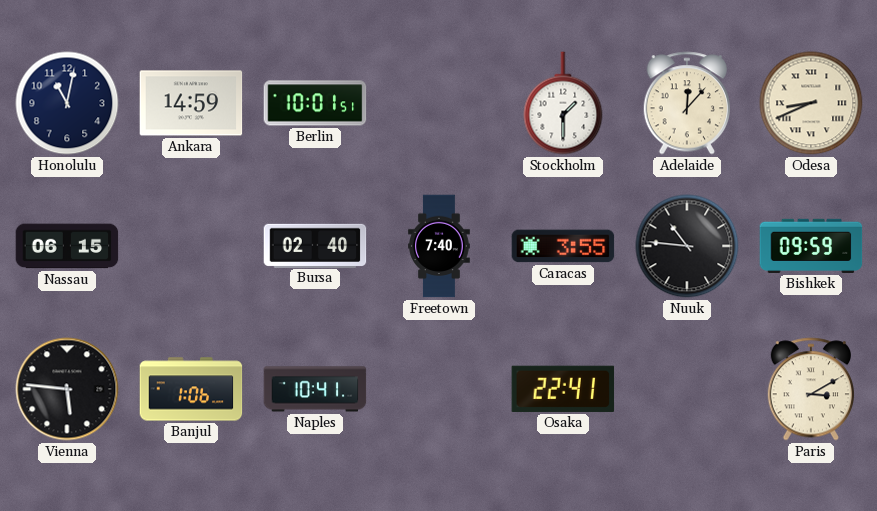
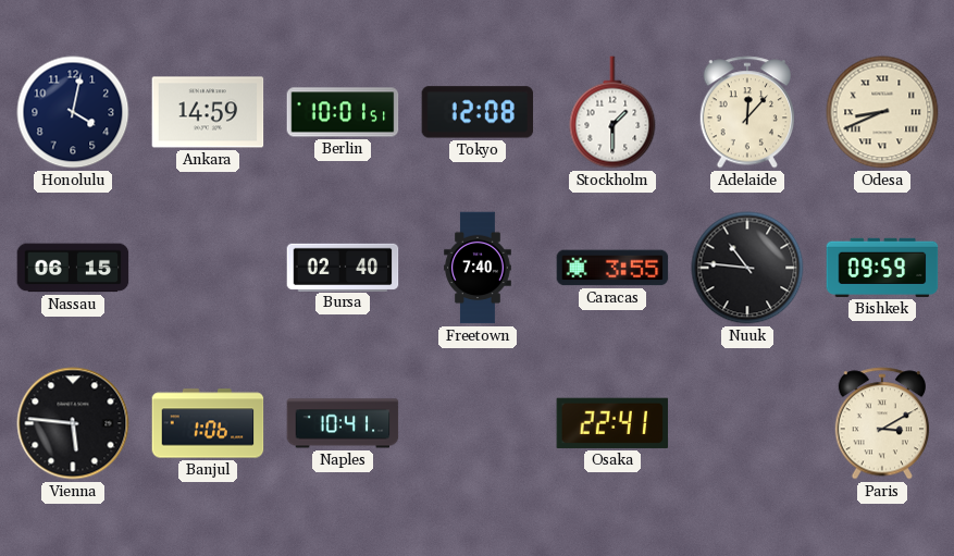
Honolulu: 11:02 -> 4:02
Tokyo: none -> 12:08
